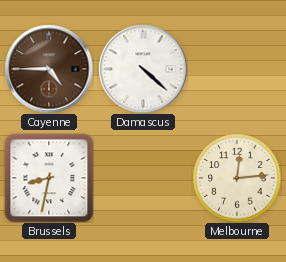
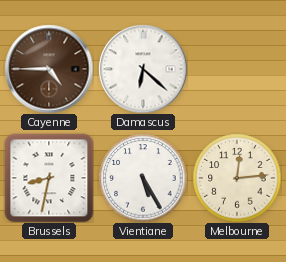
Damascus: 4:22 -> 6:22
Vientiane: none -> 5:25
